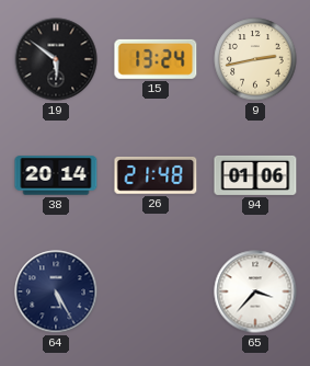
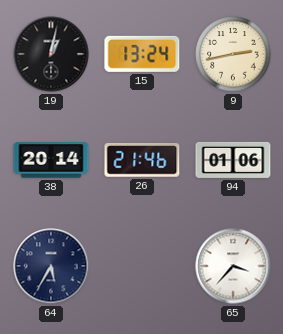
19: 5:51 -> 1:02
26: 21:48 -> 21:46
64: 5:25 -> 5:35
